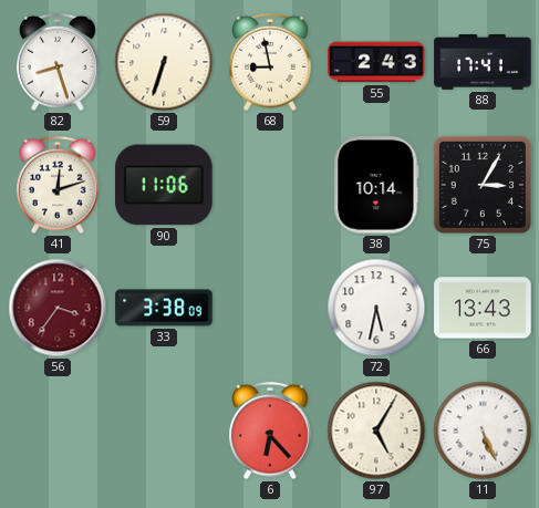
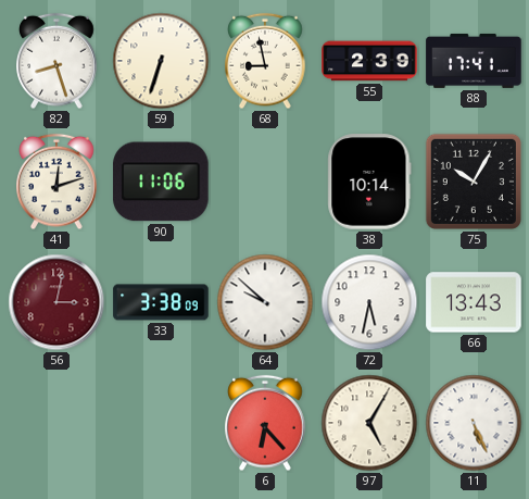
55: 2:43 -> 2:39
75: 3:05 -> 10:05
56: 3:36 -> 3:02
64: none -> 9:52
